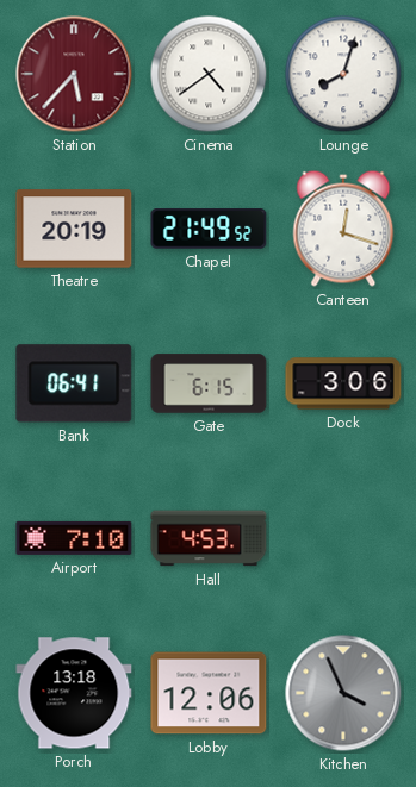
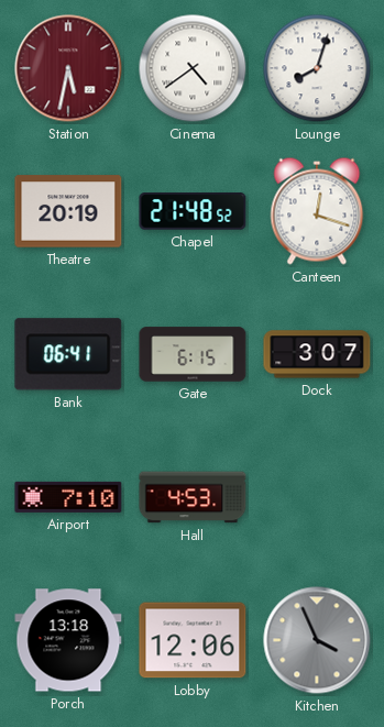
Station: 5:37 -> 5:32
Chapel: 21:49 -> 21:48
Dock: 3:06 -> 3:07
